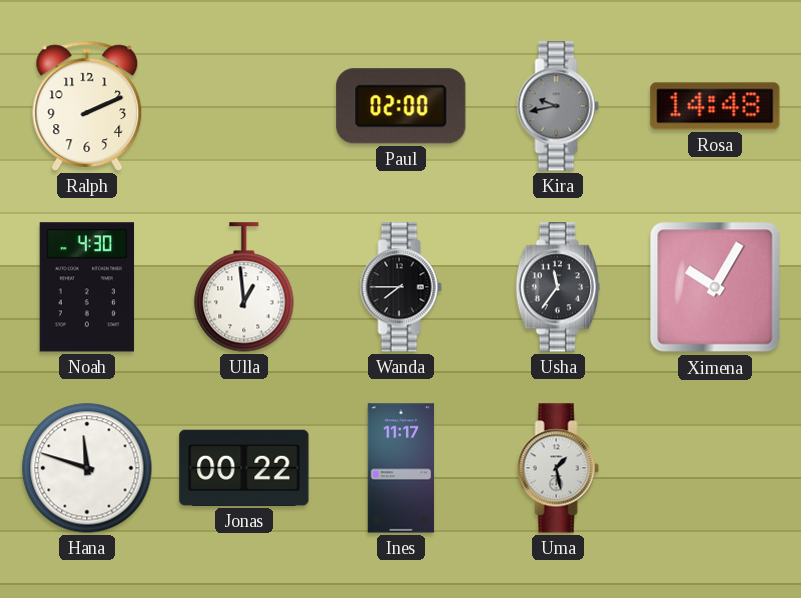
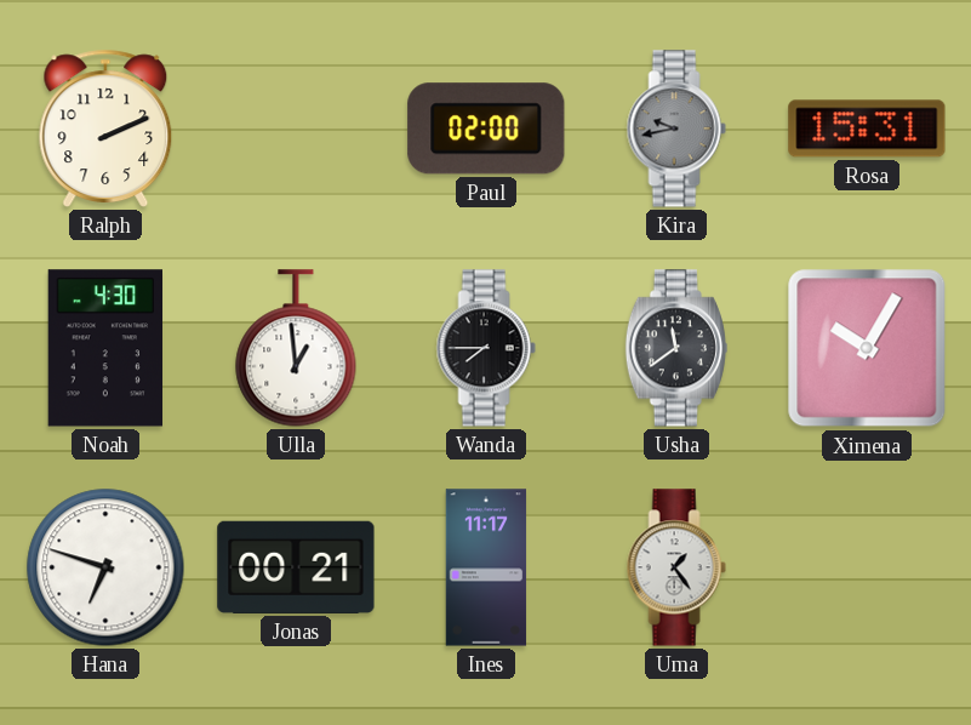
Rosa: 14:48 -> 15:31
Usha: 11:36 -> 11:39
Hana: 11:48 -> 6:48
Jonas: 00:22 -> 00:21
Uma: 1:28 -> 1:24
